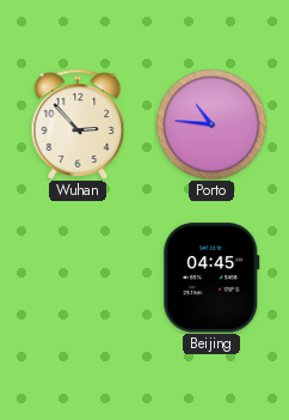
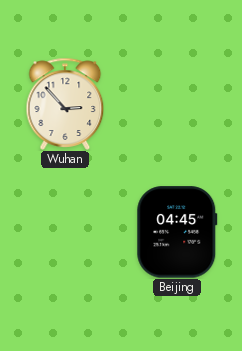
Porto: 10:46 -> none
